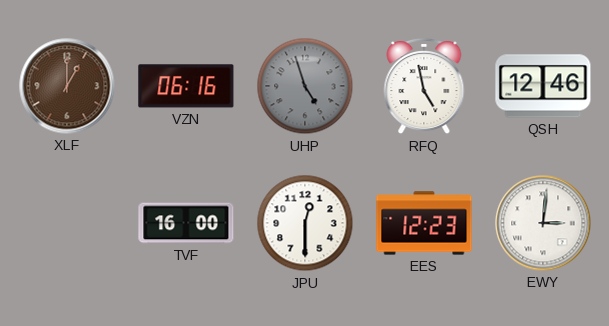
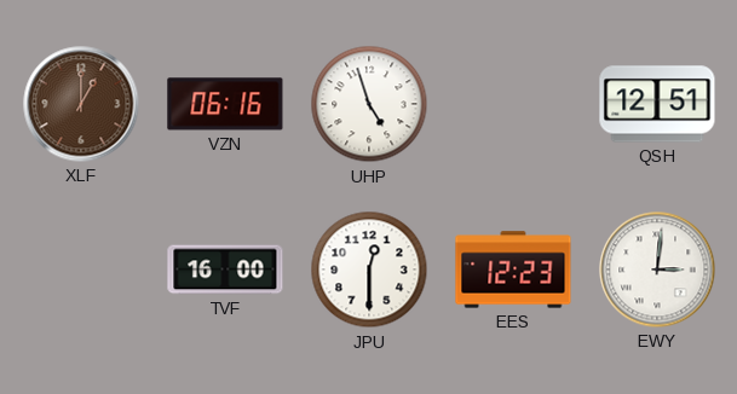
UHP dial: grey -> white
RFQ: 4:58 -> none
QSH: 12:46 -> 12:51
